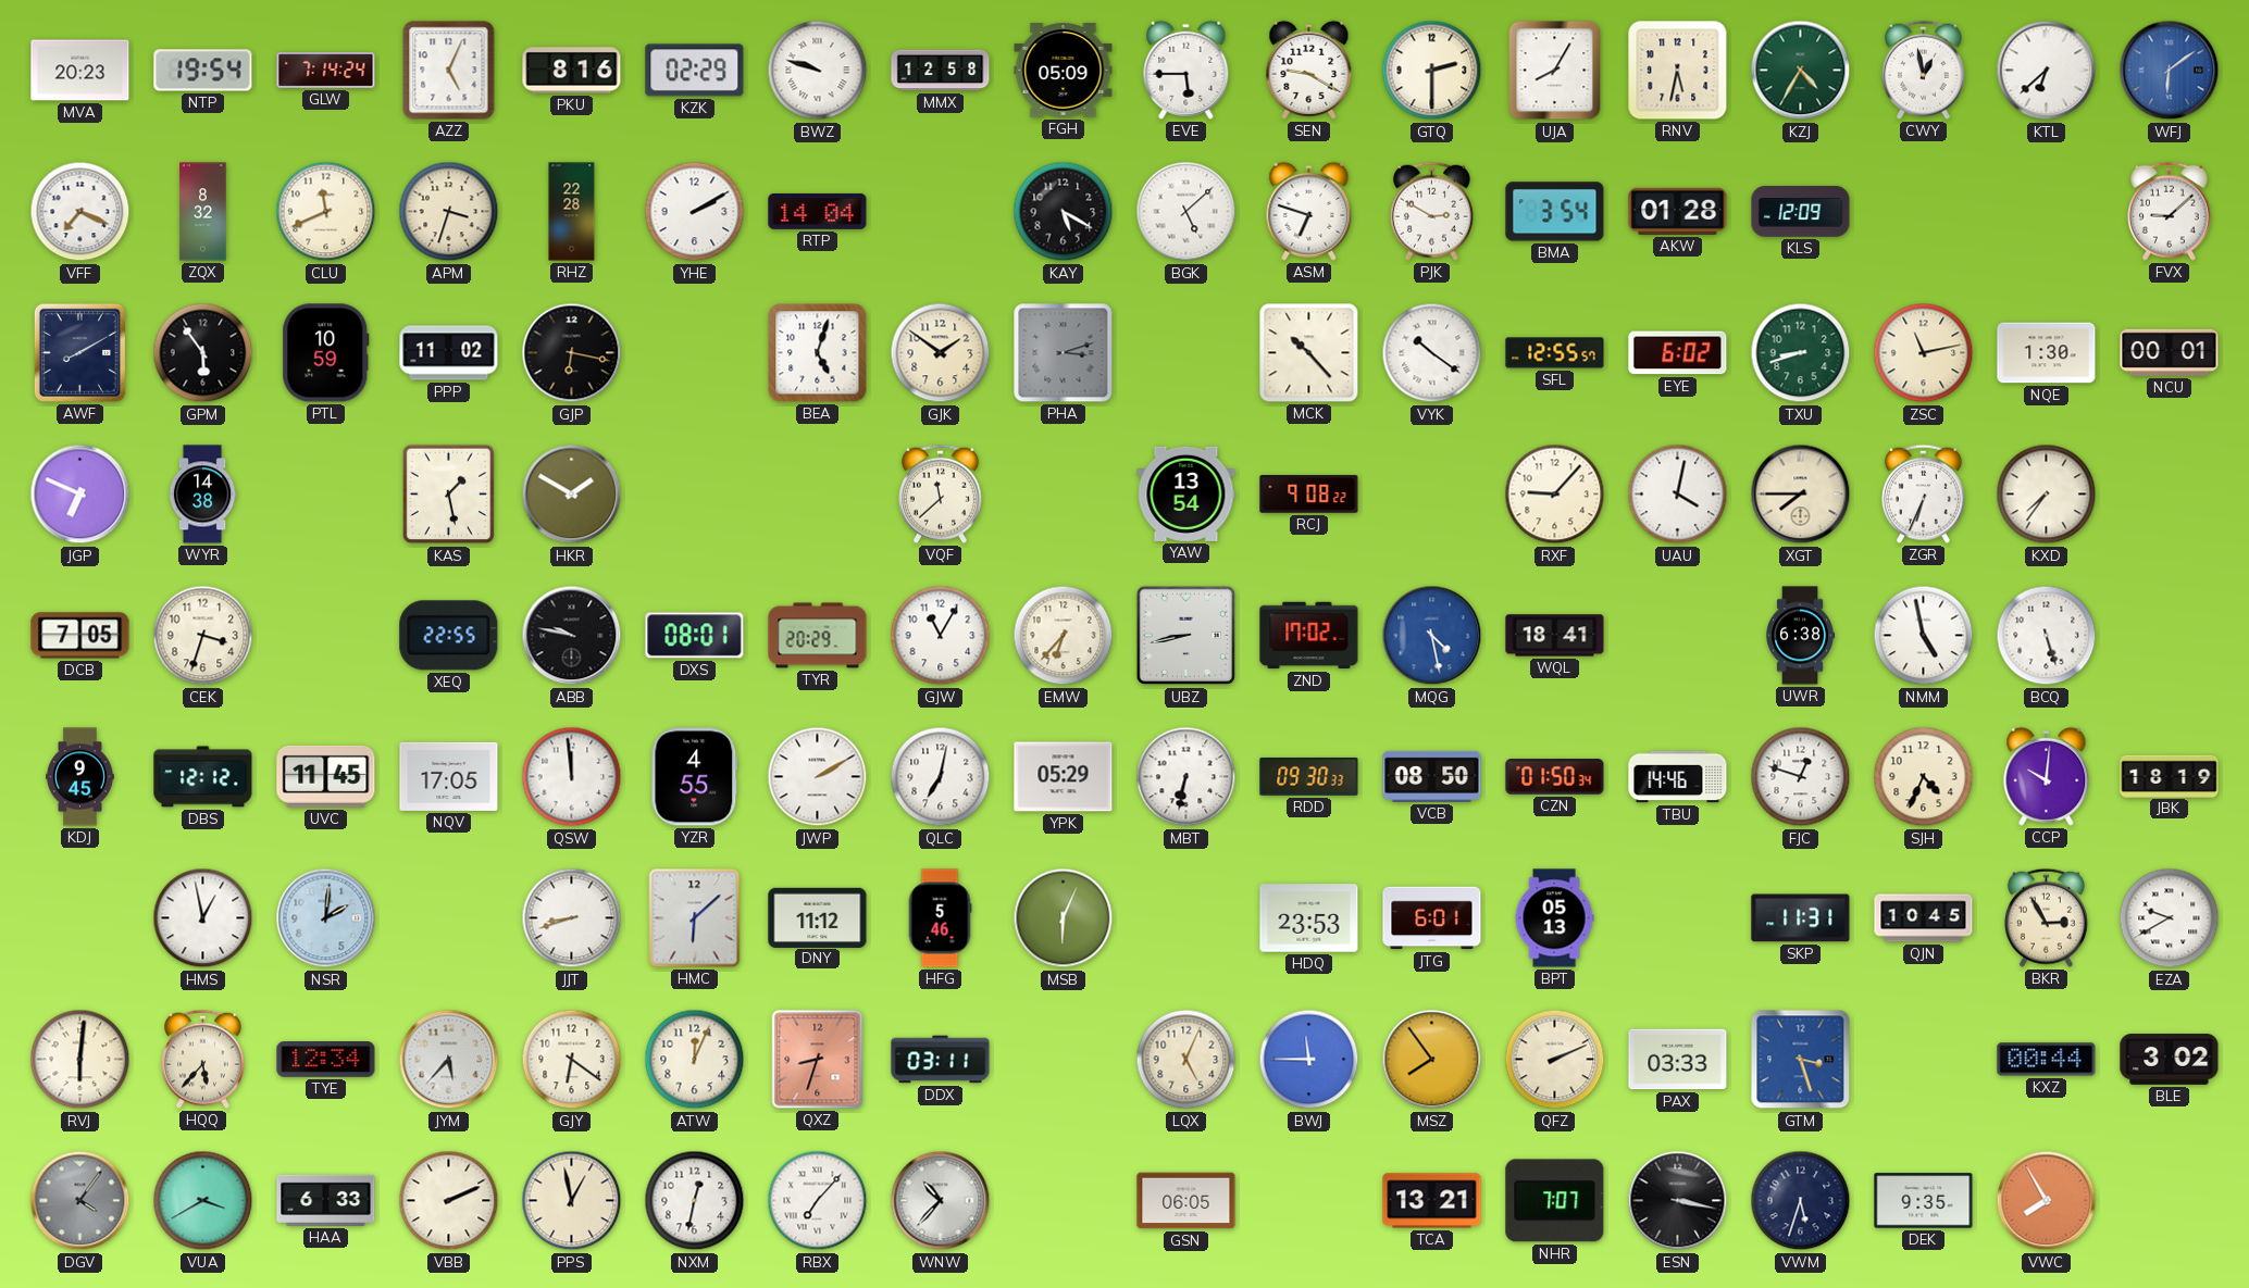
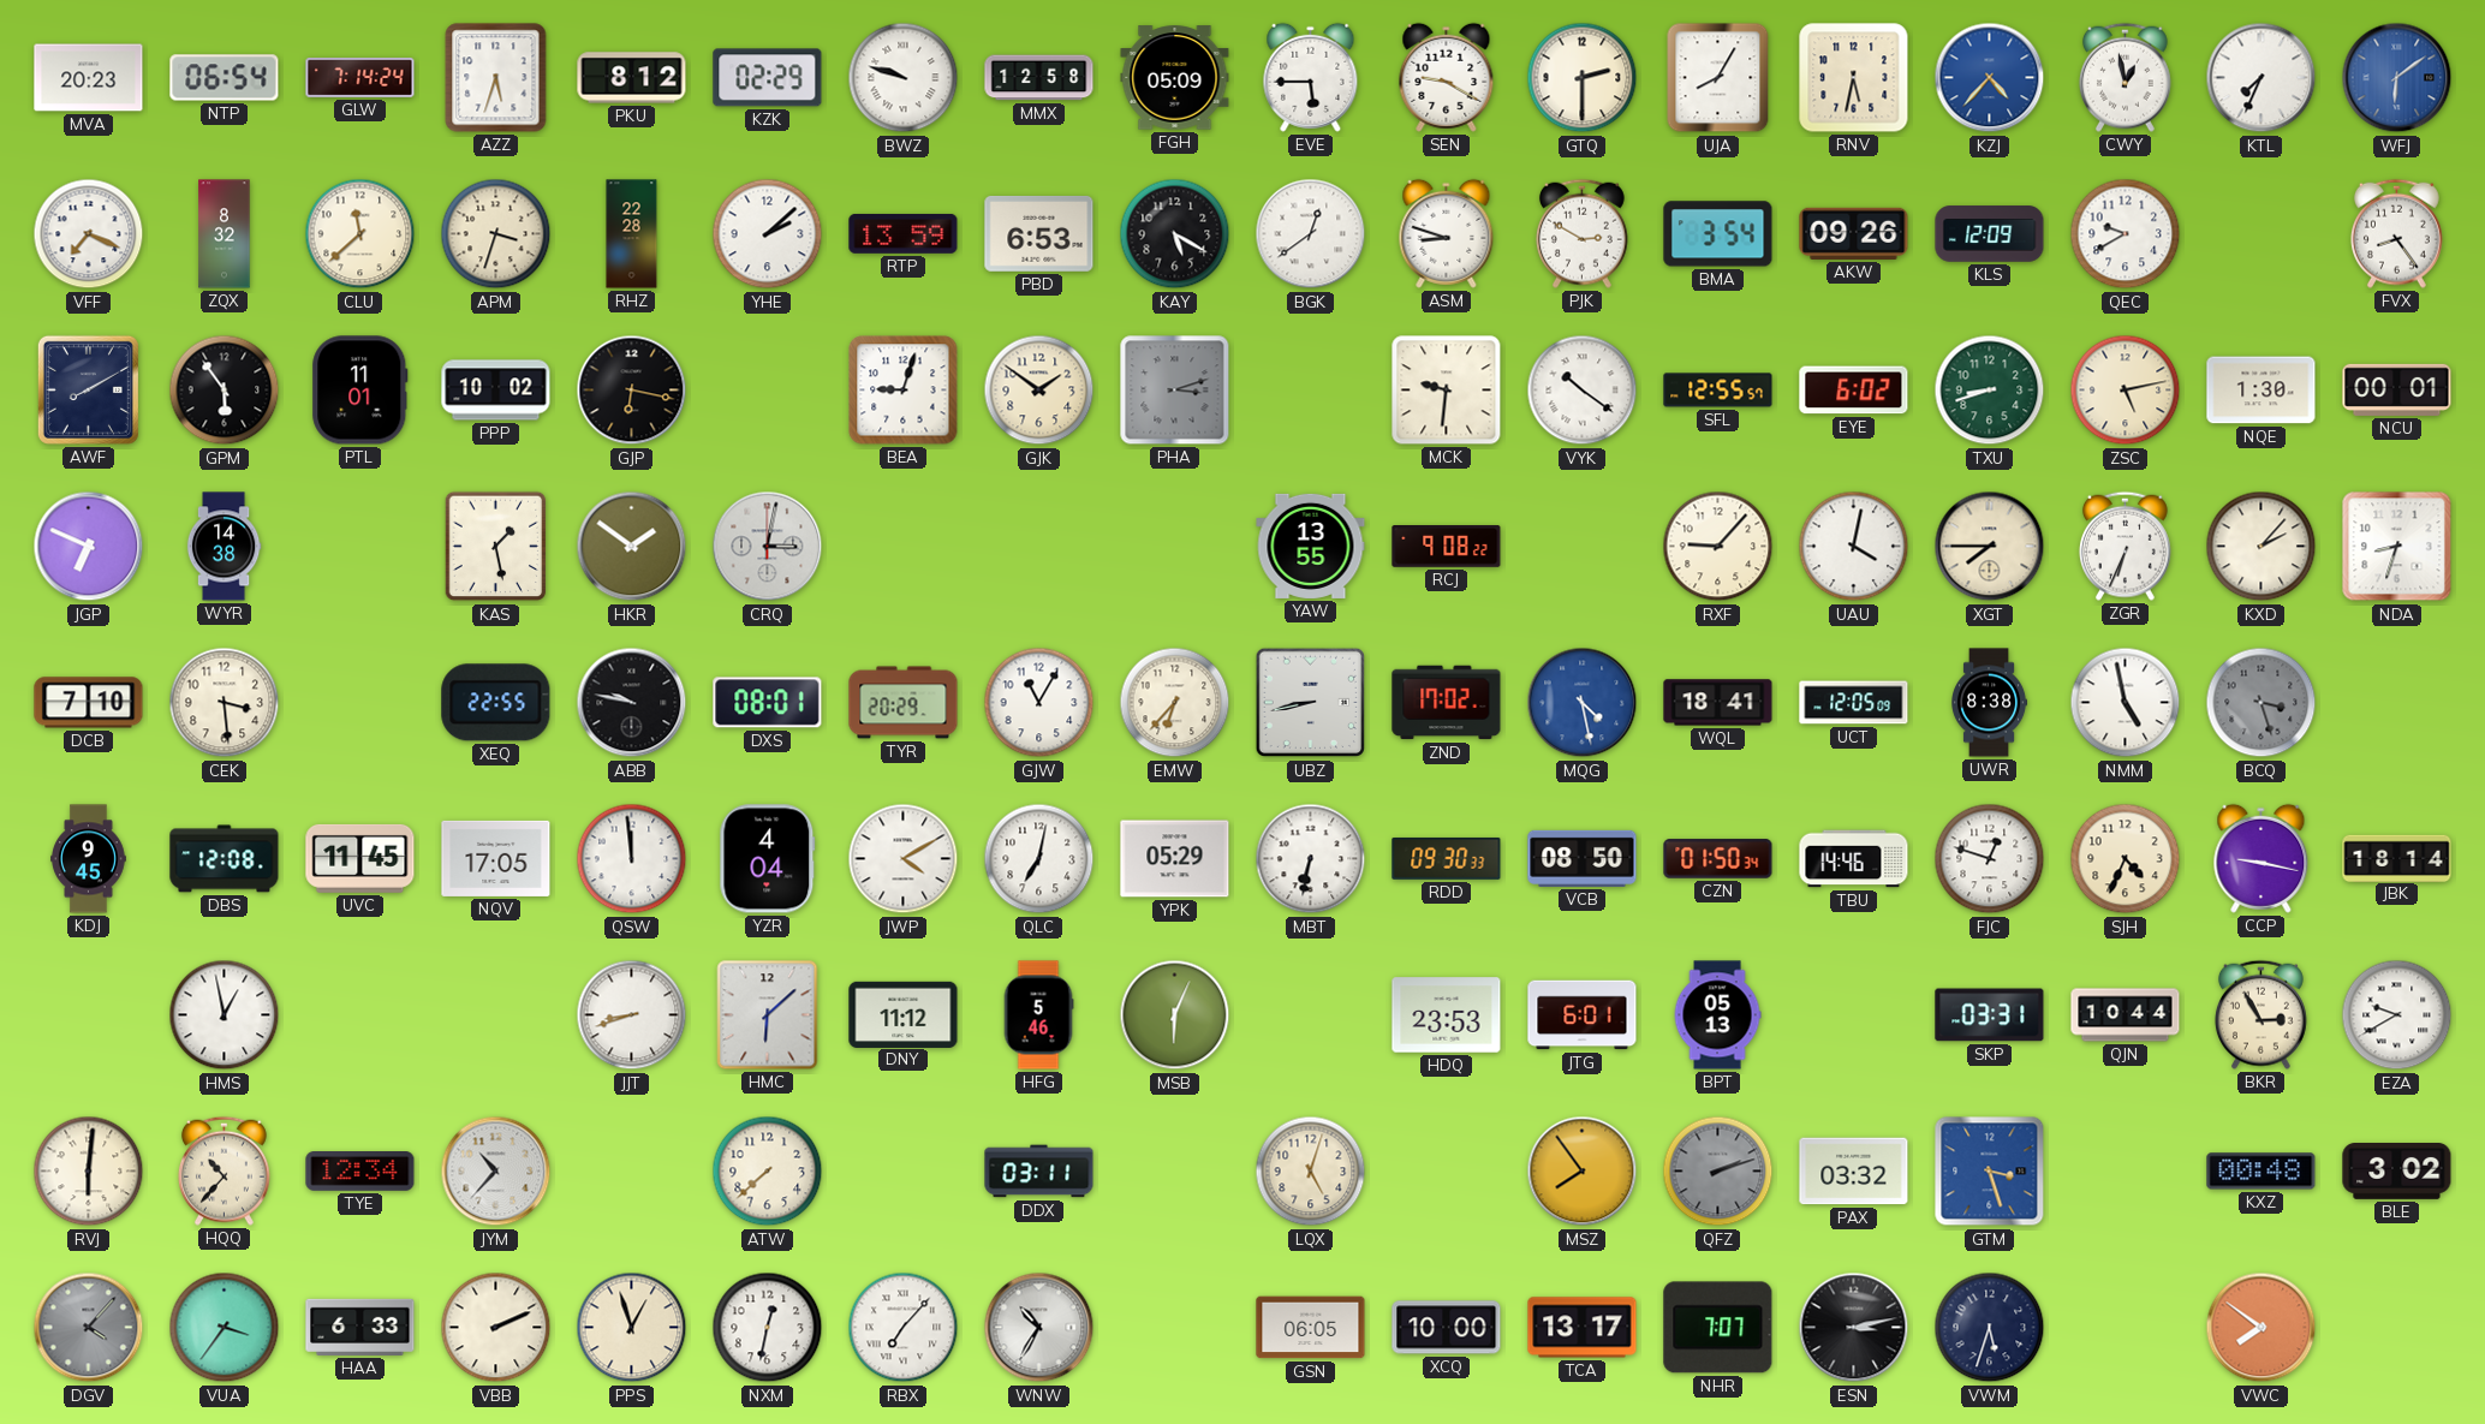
NTP: 19:54 -> 06:54
AZZ: 5:04 -> 5:33
PKU: 8:16 -> 8:12
KZJ: 4:35 -> 4:37
KZJ dial: green -> blue
KTL: 6:38 -> 7:34
CLU: 11:41 -> 11:38
YHE: 2:10 -> 2:08
RTP: 14:04 -> 13:59
PBD: none -> 6:53
BGK: 5:08 -> 12:39
ASM: 6:48 -> 8:48
AKW: 01:28 -> 09:26
QEC: none -> 9:40
FVX: 9:08 -> 8:24
PTL: 10:59 -> 11:01
PPP: 11:02 -> 10:02
BEA: 5:03 -> 9:03
MCK: 10:23 -> 9:31
ZSC: 11:13 -> 5:13
HKR: 1:50 -> 1:51
CRQ: none -> 3:02
VQF: 11:38 -> none
YAW: 13:54 -> 13:55
KXD: 7:36 -> 2:07
NDA: none -> 8:33
DCB: 7:05 -> 7:10
CEK: 3:33 -> 3:29
UCT: none -> 12:05
UWR: 6:38 -> 8:38
BCQ: 5:27 -> 3:27
BCQ dial: white -> grey
DBS: 12:12 -> 12:08
YZR: 4:55 -> 4:04
JWP: 2:10 -> 4:10
CCP: 10:01 -> 9:17
JBK: 18:19 -> 18:14
NSR: 2:01 -> none
SKP: 11:31 -> 03:31
QJN: 10:45 -> 10:44
HQQ: 5:37 -> 10:37
JYM: 5:37 -> 10:37
GJY: 6:21 -> none
ATW: 12:04 -> 7:38
QXZ: 8:33 -> none
LQX: 5:04 -> 5:03
BWJ: 11:45 -> none
QFZ: 2:11 -> 2:12
QFZ dial: cream -> grey
PAX: 03:33 -> 03:32
KXZ: 00:44 -> 00:48
DGV: 4:06 -> 4:07
VUA: 3:40 -> 3:36
PPS: 12:58 -> 12:57
WNW: 10:37 -> 10:35
XCQ: none -> 10:00
TCA: 13:21 -> 13:17
ESN: 3:17 -> 3:13
DEK: 9:35 -> none
VWC: 7:55 -> 7:51
